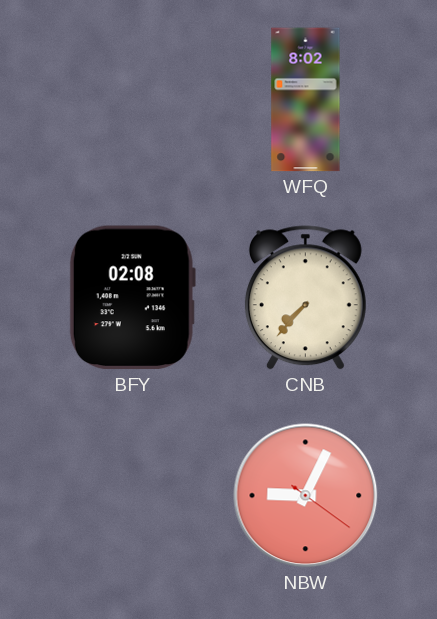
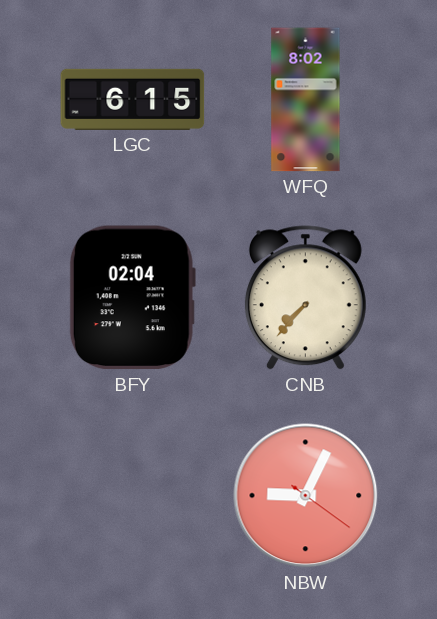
LGC: none -> 6:15
BFY: 02:08 -> 02:04
